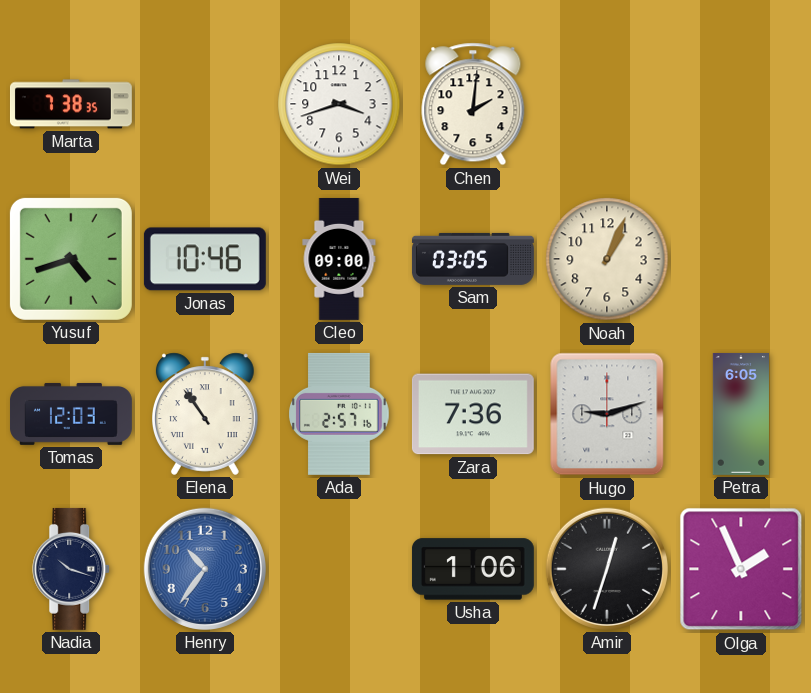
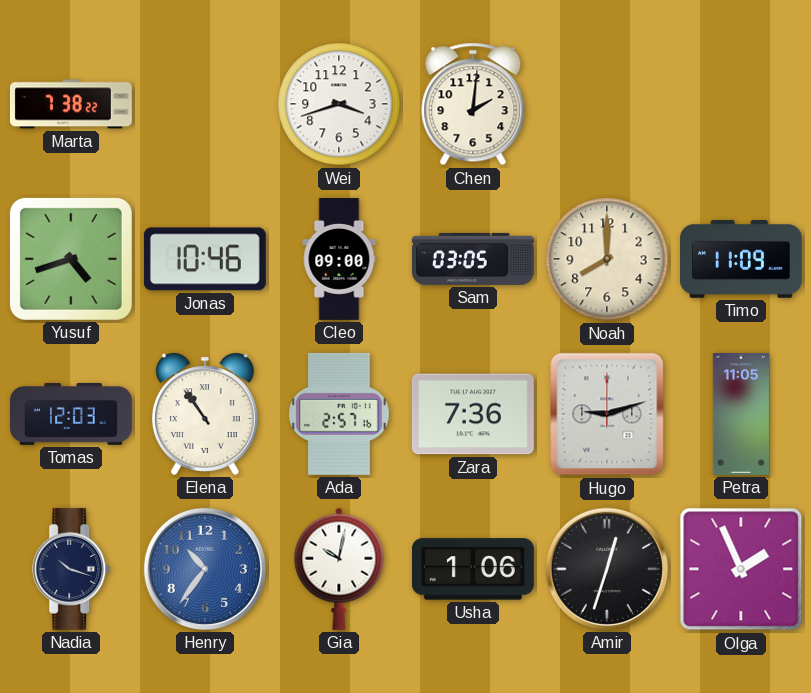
Marta: 7:38:35 -> 7:38:22
Noah: 1:04 -> 8:00
Timo: none -> 11:09
Petra: 6:05 -> 11:05
Gia: none -> 10:02
